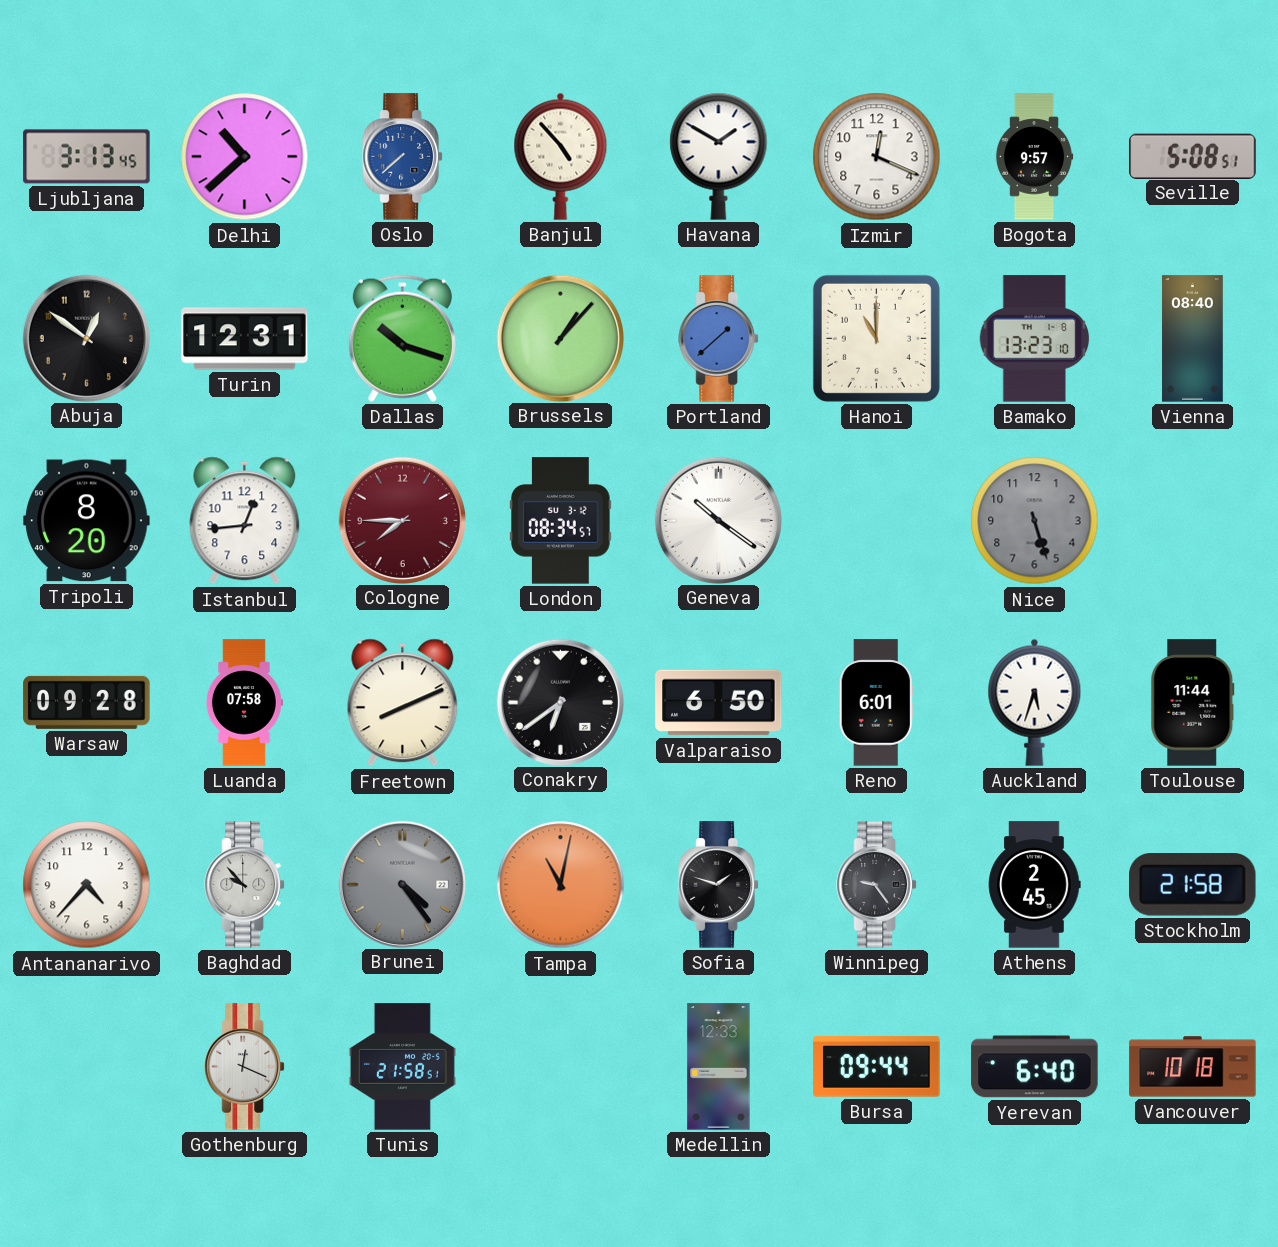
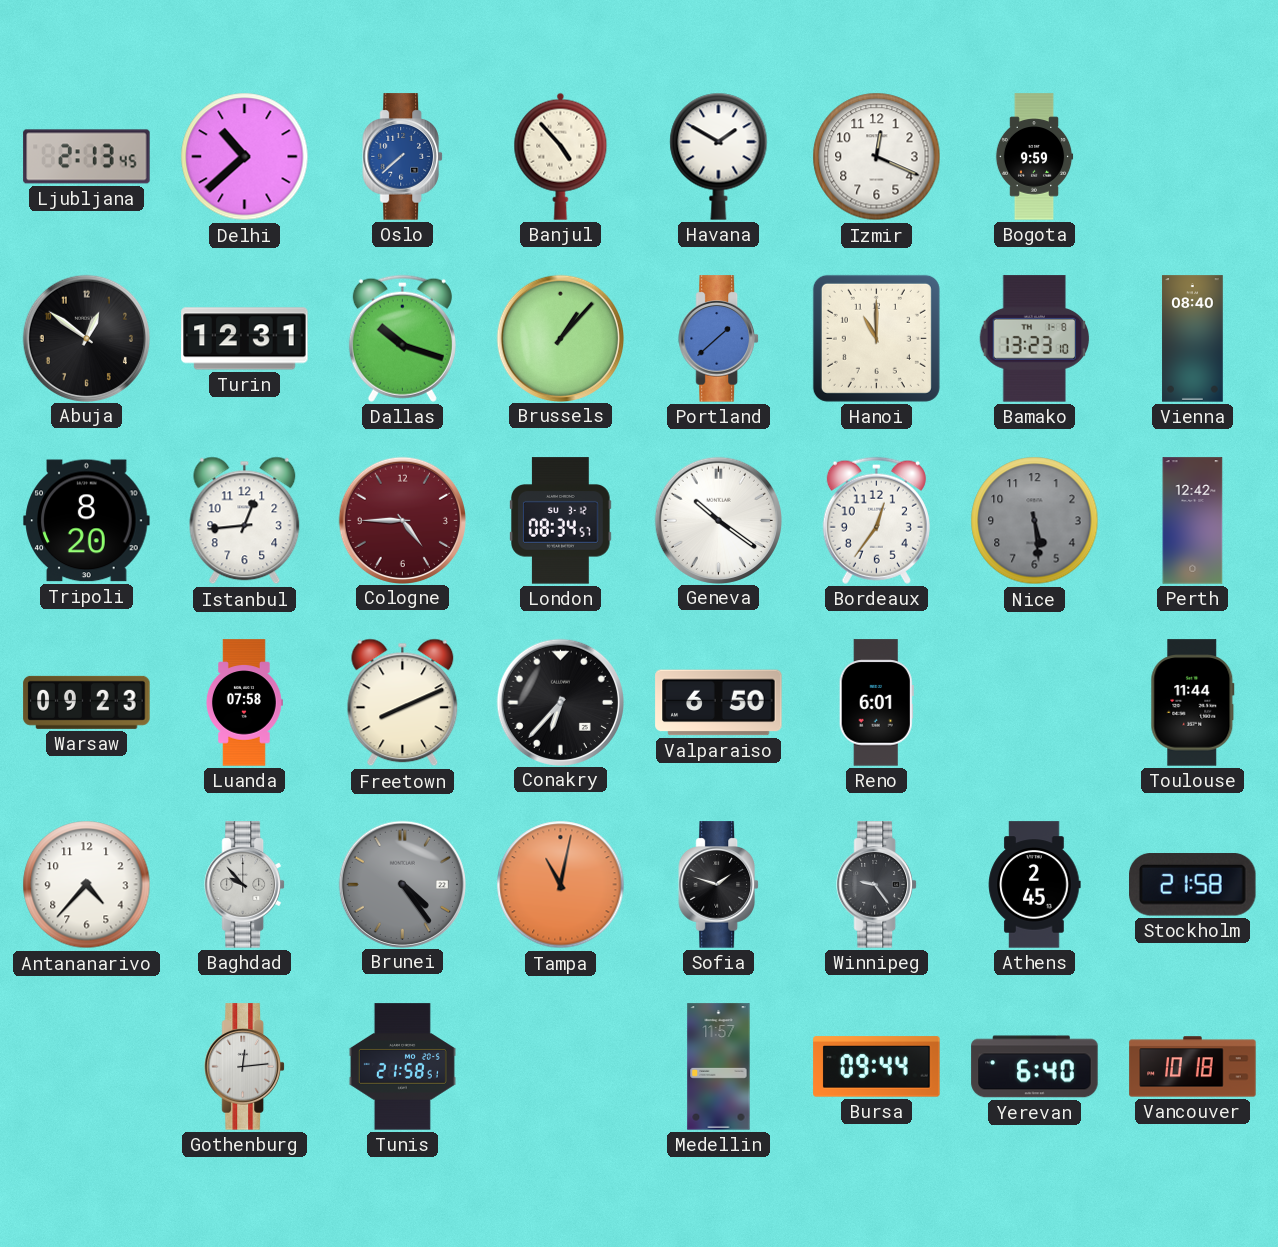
Ljubljana: 3:13 -> 2:13
Bogota: 9:57 -> 9:59
Seville: 5:08 -> none
Cologne: 7:45 -> 4:45
Bordeaux: none -> 12:36
Nice: 5:27 -> 5:29
Perth: none -> 12:42
Warsaw: 09:28 -> 09:23
Conakry: 6:39 -> 6:37
Auckland: 5:33 -> none
Gothenburg: 12:19 -> 12:14
Medellin: 12:33 -> 11:57
